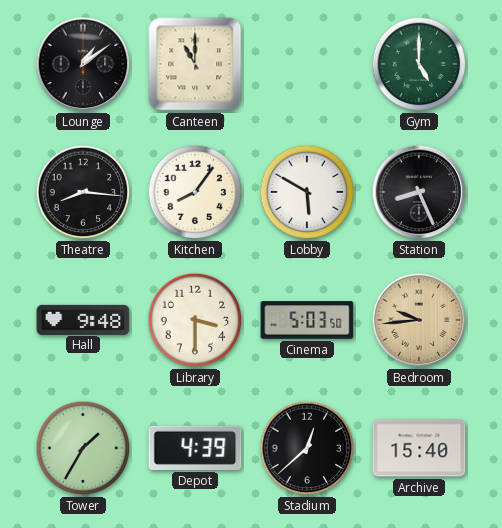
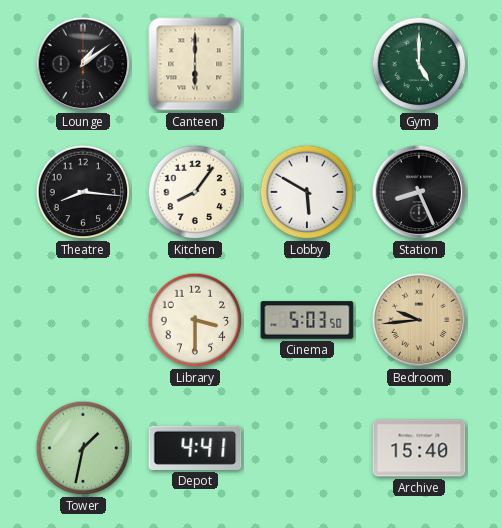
Canteen: 11:00 -> 6:00
Hall: 9:48 -> none
Tower: 1:35 -> 1:32
Depot: 4:39 -> 4:41
Stadium: 12:38 -> none
